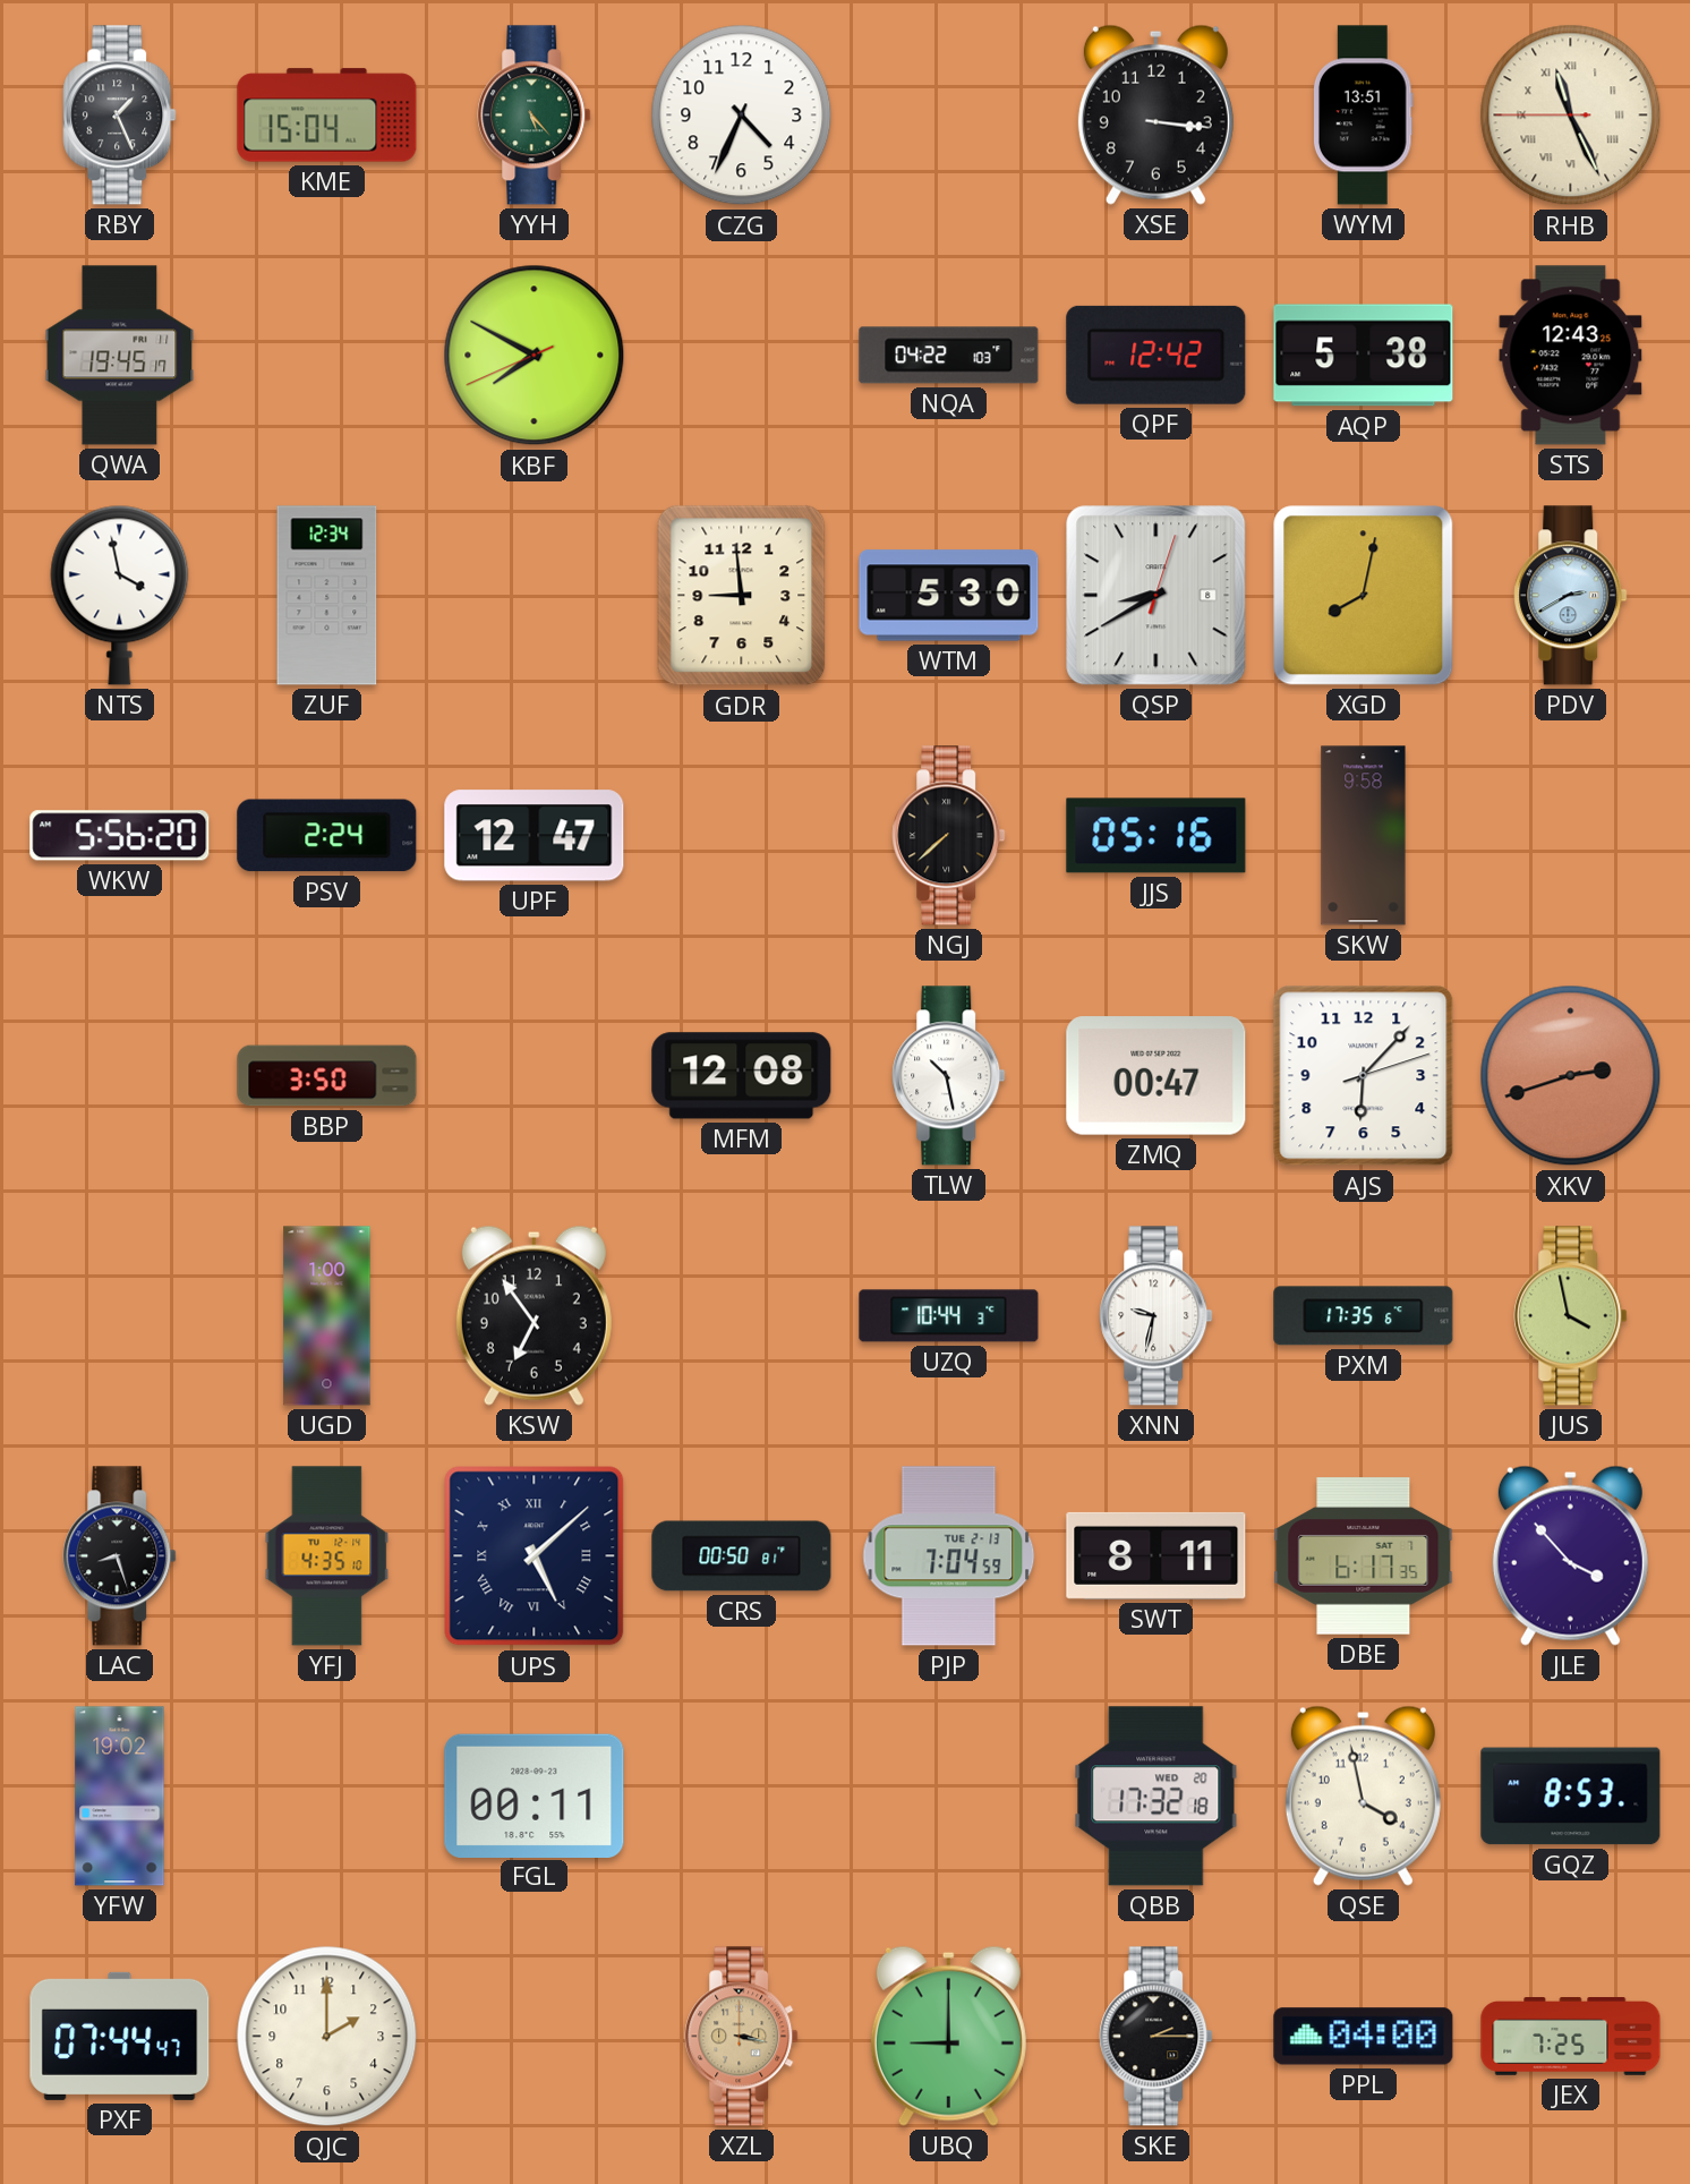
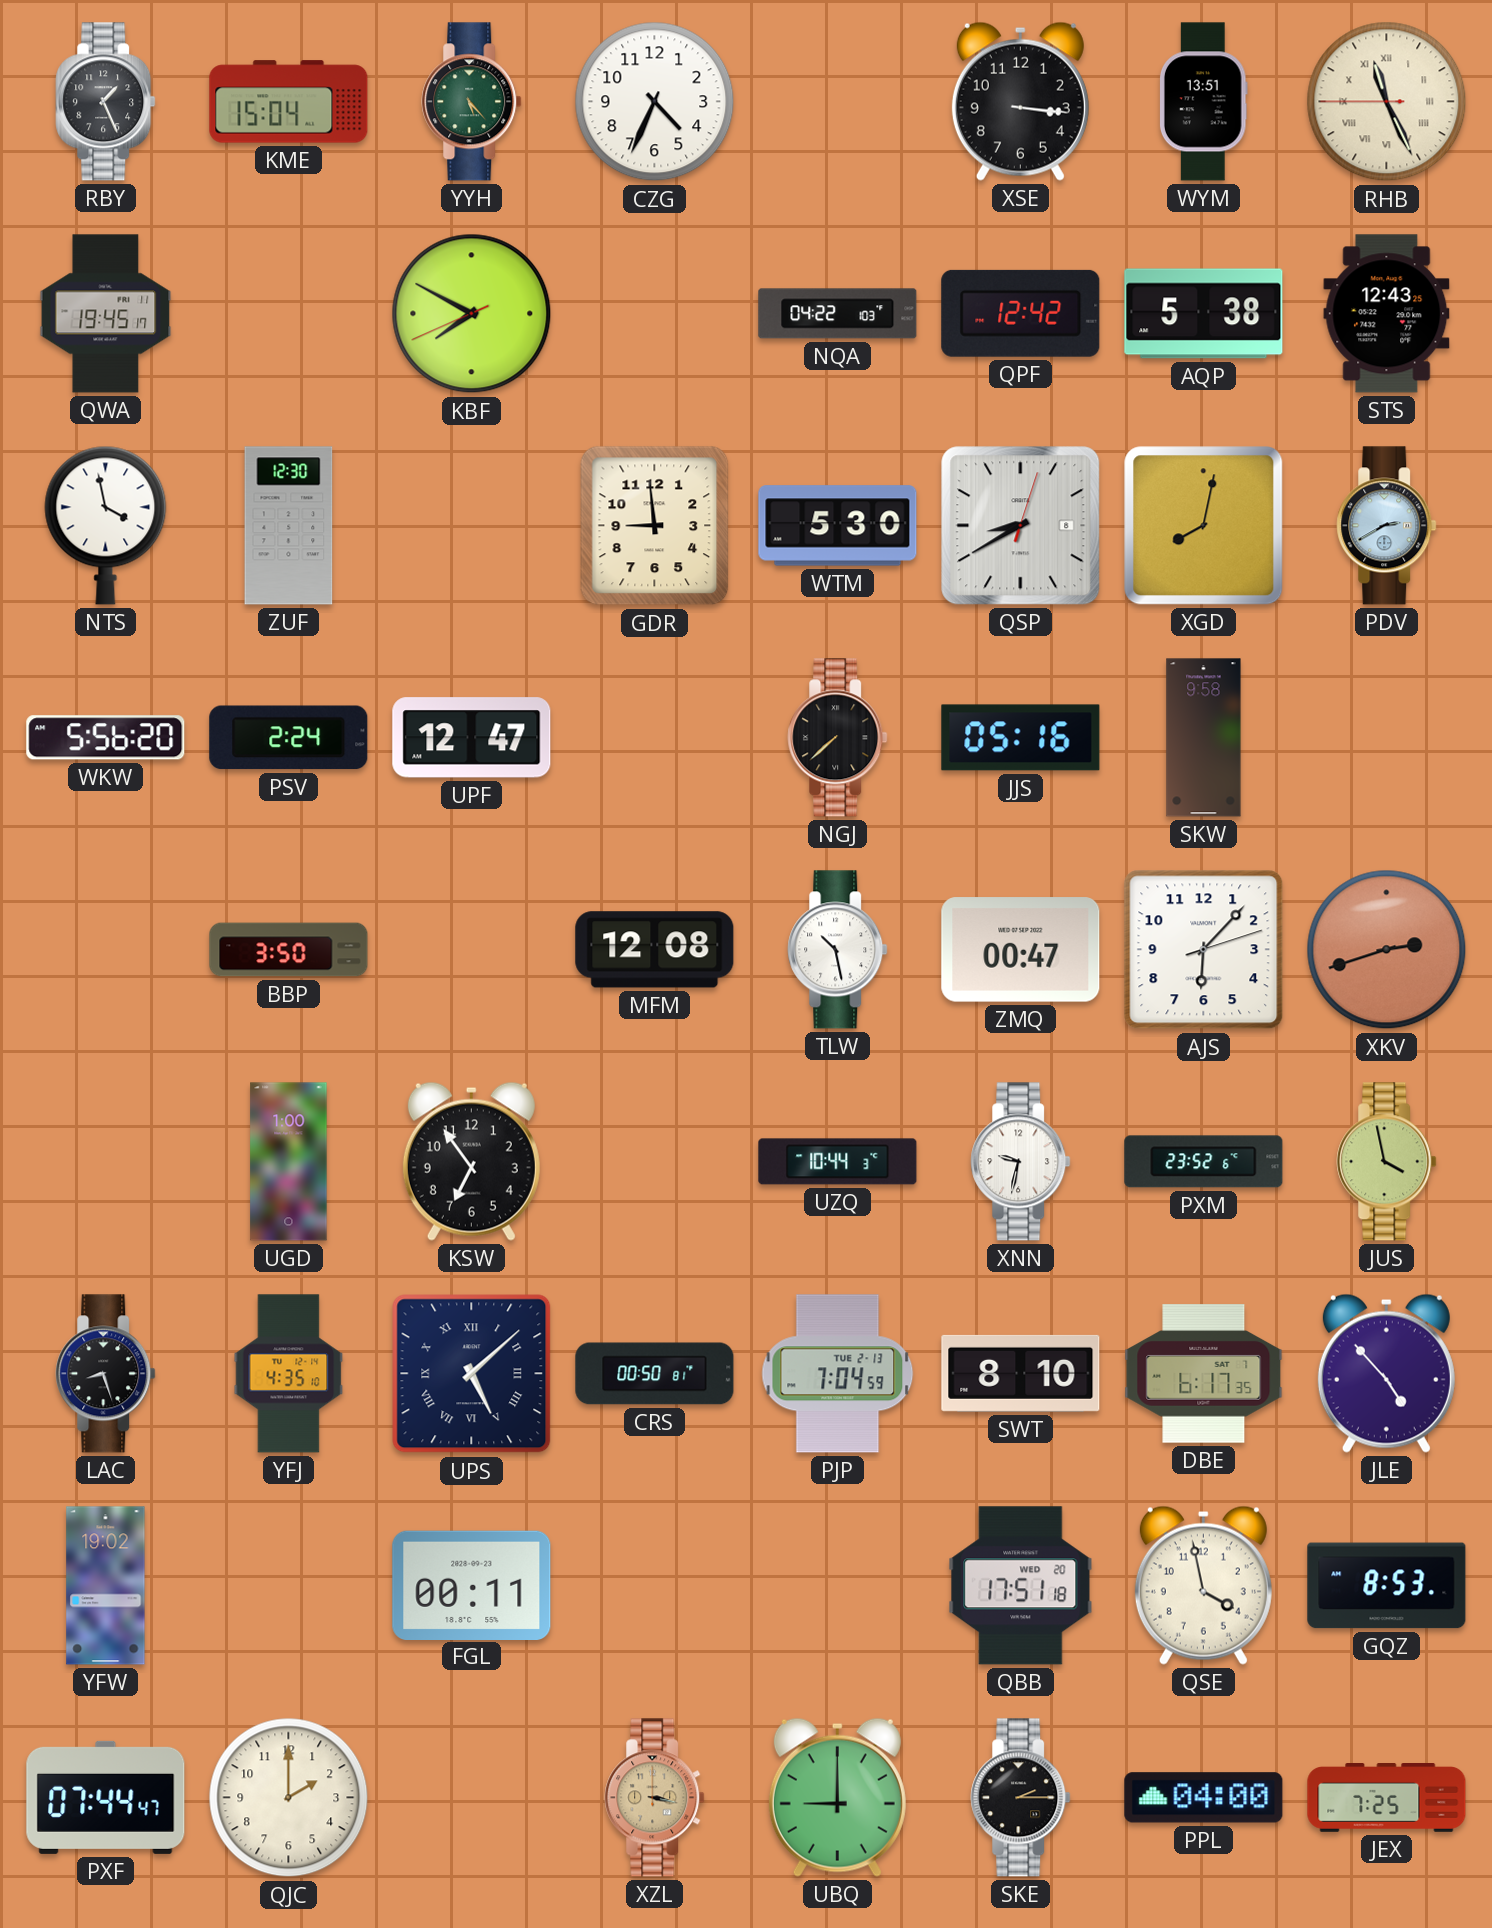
ZUF: 12:34 -> 12:30
PXM: 17:35 -> 23:52
SWT: 8:11 -> 8:10
JLE: 3:53 -> 4:53
QBB: 17:32 -> 17:51
